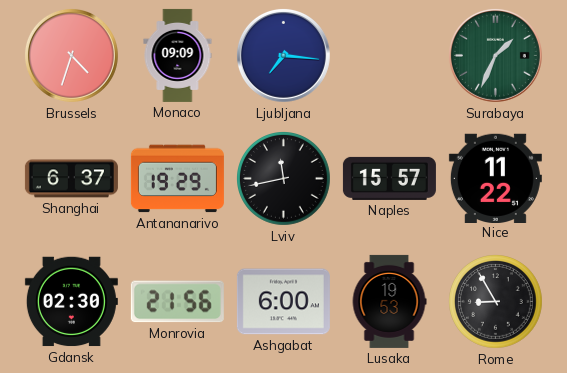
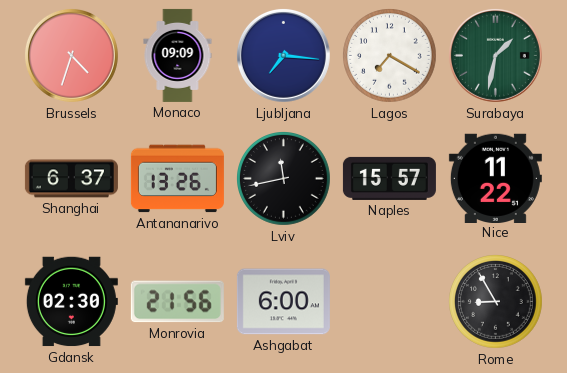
Lagos: none -> 7:20
Surabaya: 1:34 -> 1:32
Antananarivo: 19:29 -> 13:26
Lusaka: 19:53 -> none
